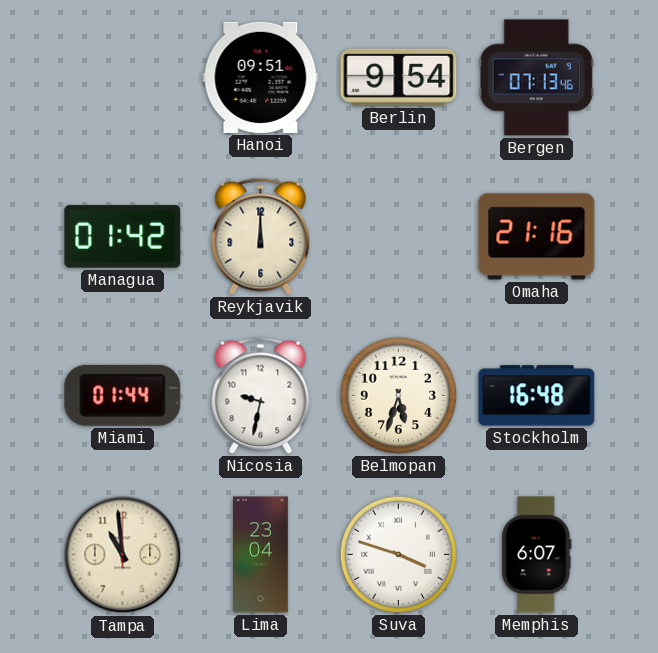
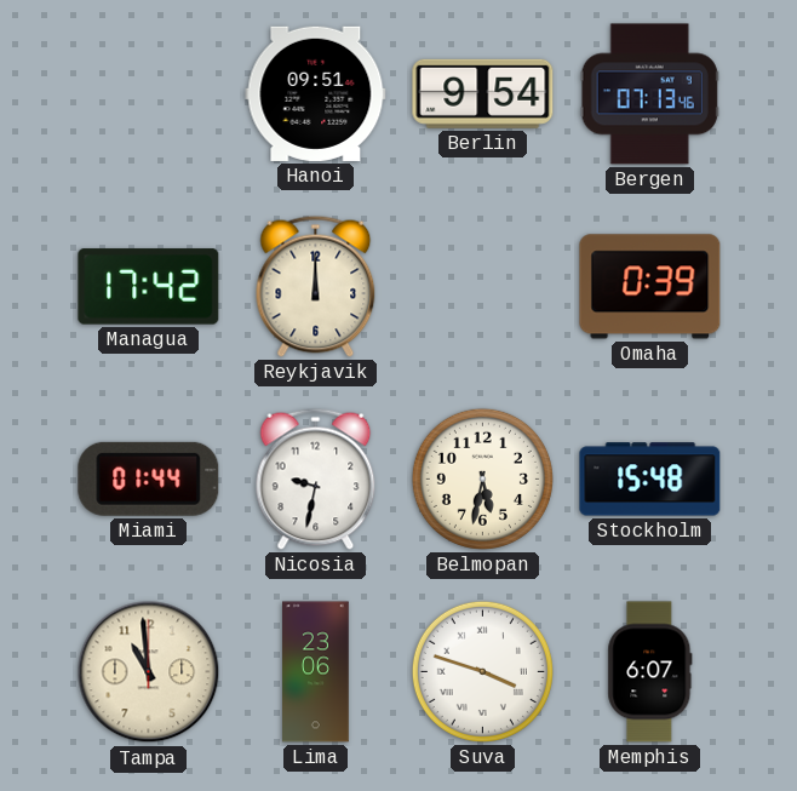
Managua: 01:42 -> 17:42
Omaha: 21:16 -> 0:39
Belmopan: 5:33 -> 5:32
Stockholm: 16:48 -> 15:48
Lima: 23:04 -> 23:06
